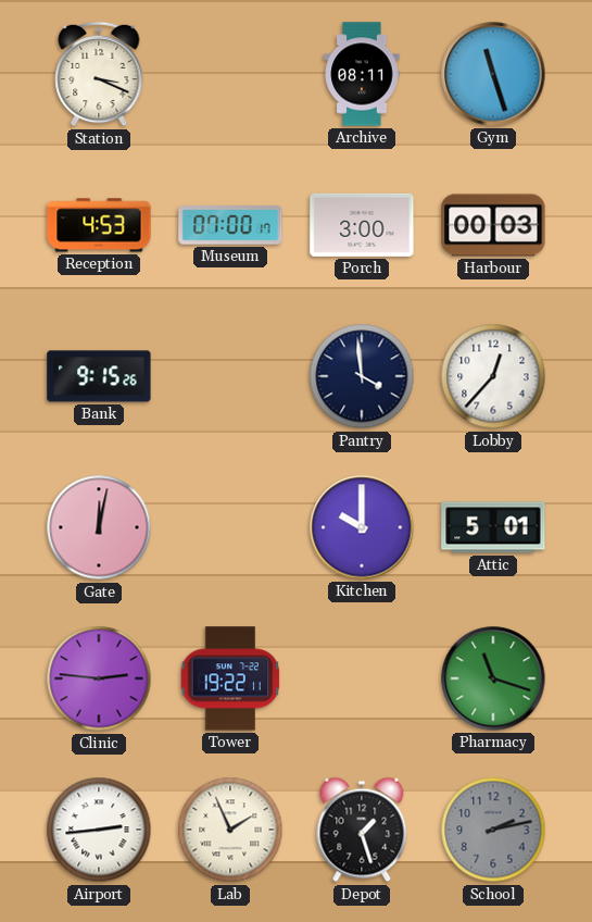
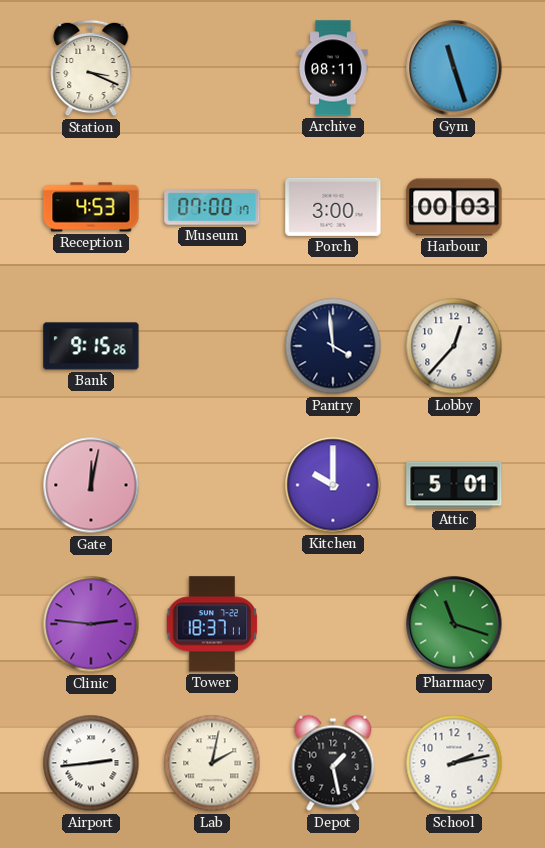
Tower: 19:22 -> 18:37
Lab: 1:56 -> 2:02
Depot: 1:27 -> 1:28
School dial: grey -> white
